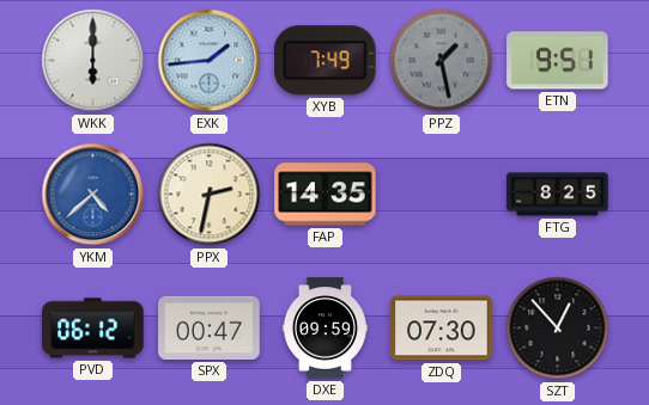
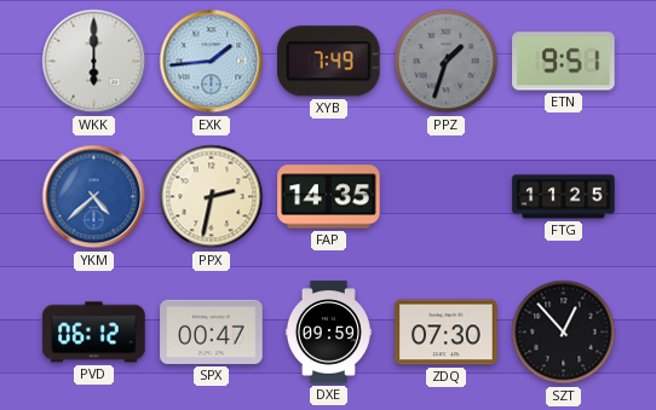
PPZ: 1:28 -> 1:33
FTG: 8:25 -> 11:25
